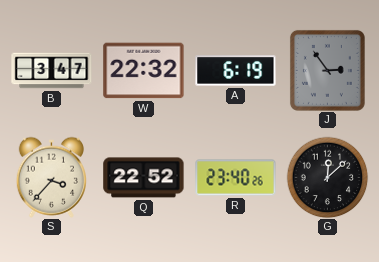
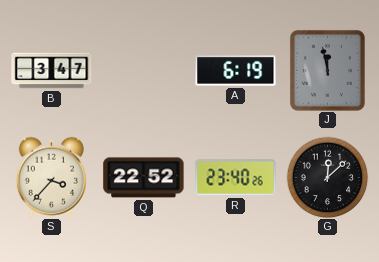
W: 22:32 -> none
J: 2:54 -> 11:58
